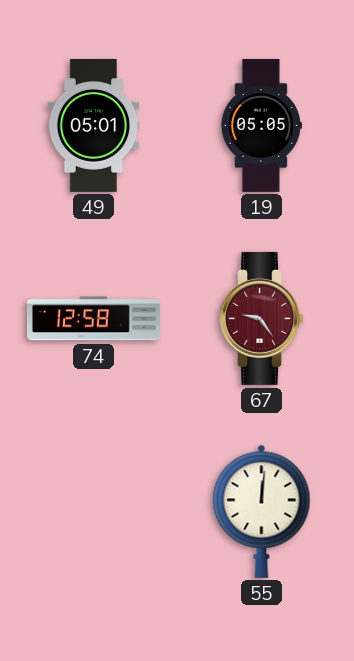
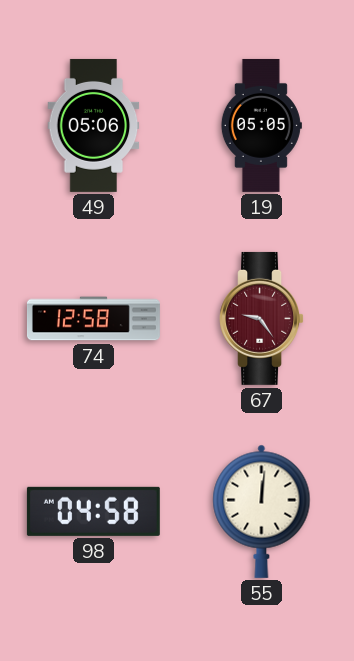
49: 05:01 -> 05:06
98: none -> 04:58
